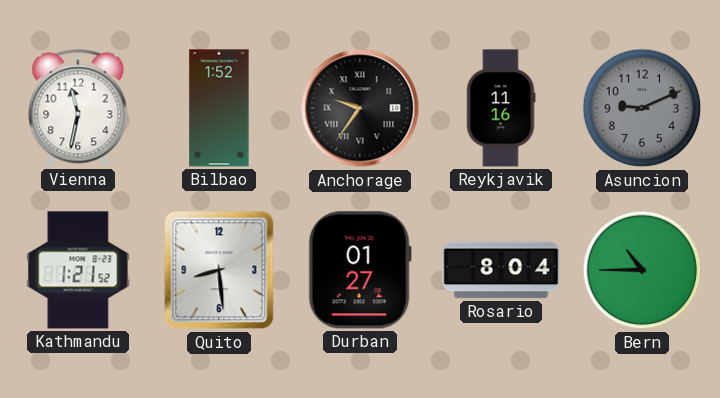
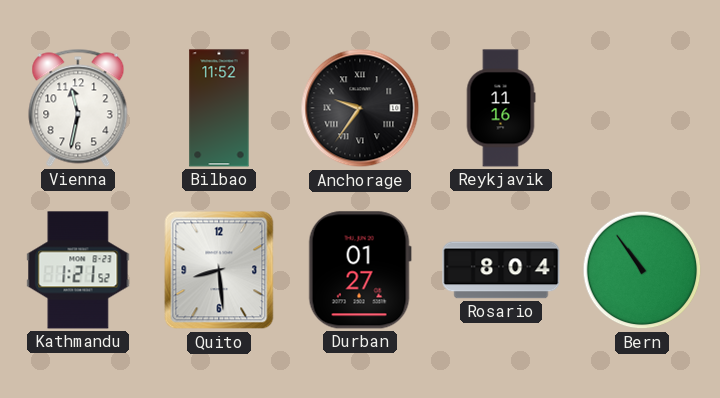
Bilbao: 1:52 -> 11:52
Asuncion: 9:11 -> none
Bern: 10:45 -> 10:54
